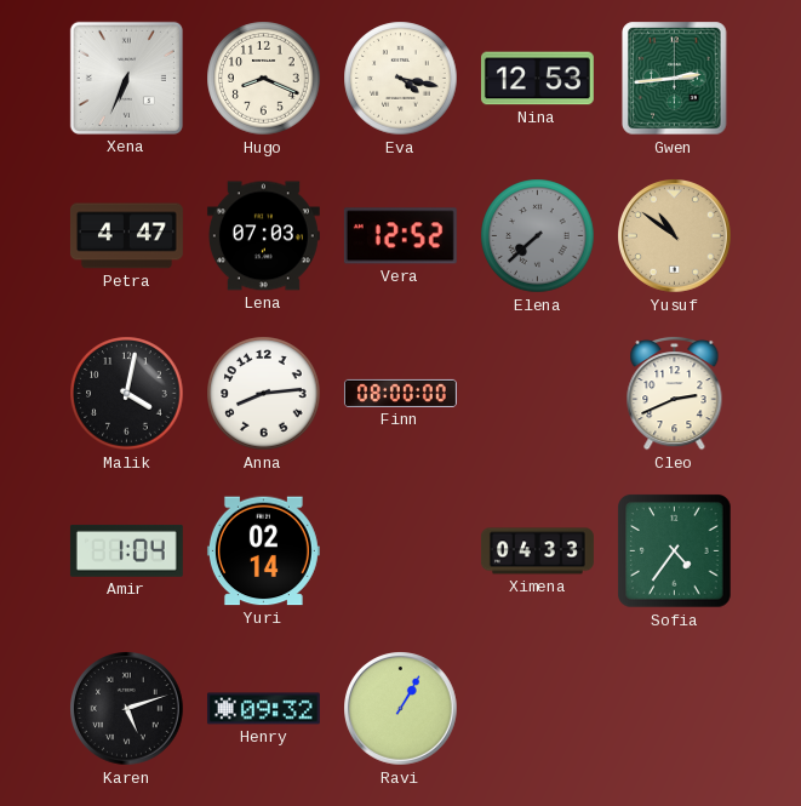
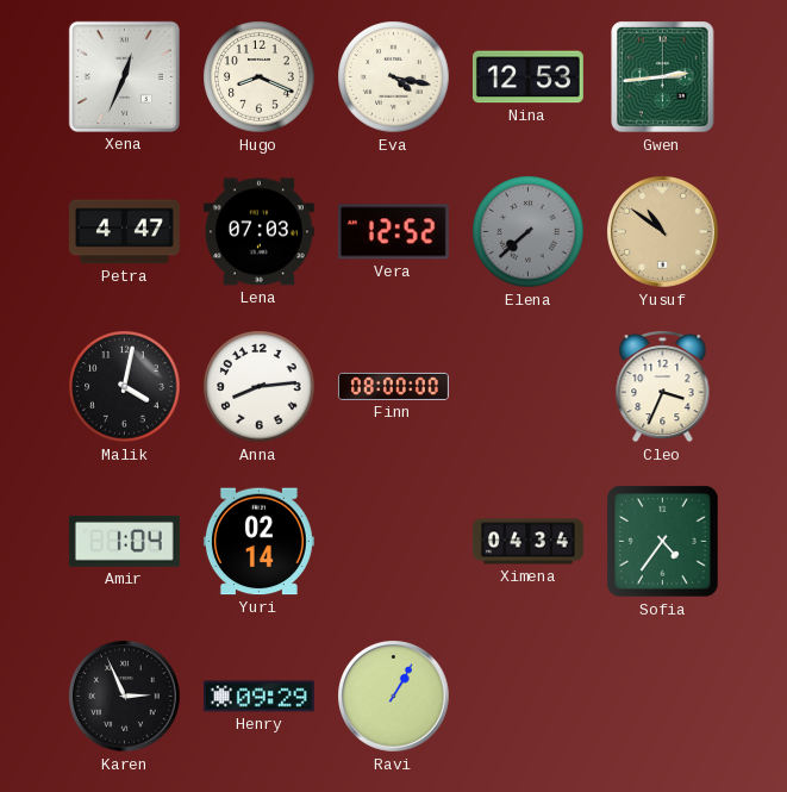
Xena: 6:34 -> 12:34
Cleo: 2:41 -> 3:34
Ximena: 04:33 -> 04:34
Karen: 5:12 -> 2:56
Henry: 09:32 -> 09:29
